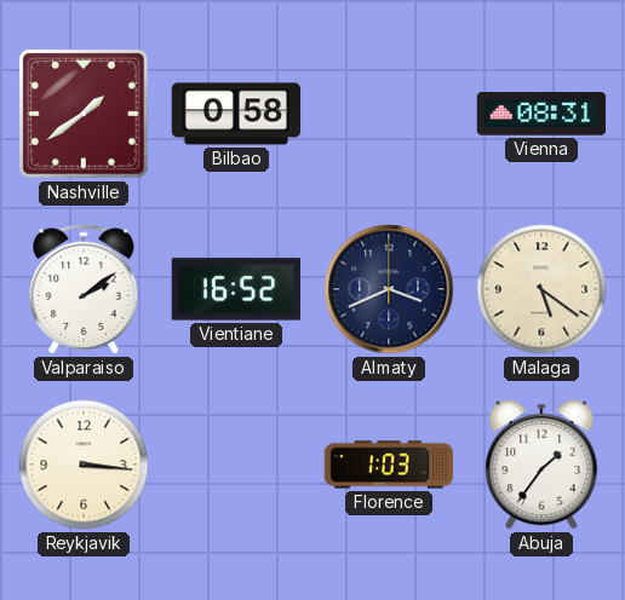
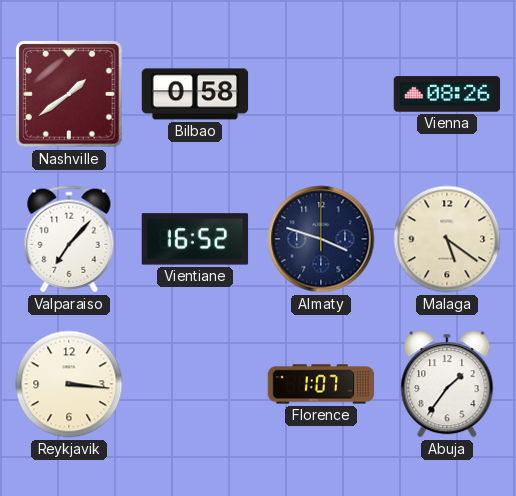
Vienna: 08:31 -> 08:26
Valparaiso: 2:09 -> 7:07
Almaty: 3:41 -> 3:48
Florence: 1:03 -> 1:07
